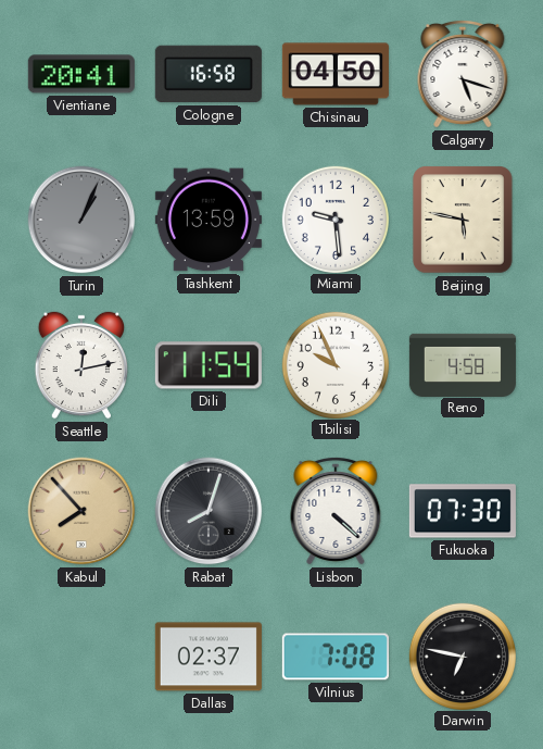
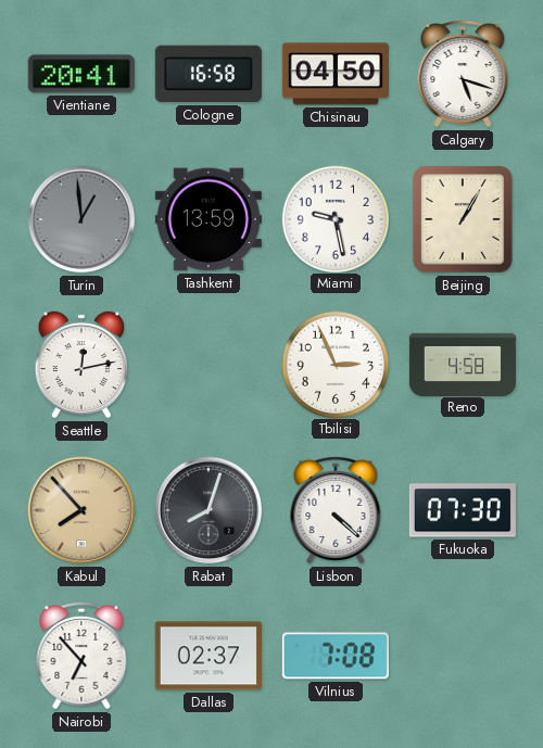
Turin: 1:04 -> 12:59
Miami: 9:29 -> 9:28
Beijing: 5:47 -> 1:05
Dili: 11:54 -> none
Tbilisi: 9:56 -> 2:56
Nairobi: none -> 6:53
Darwin: 6:47 -> none
